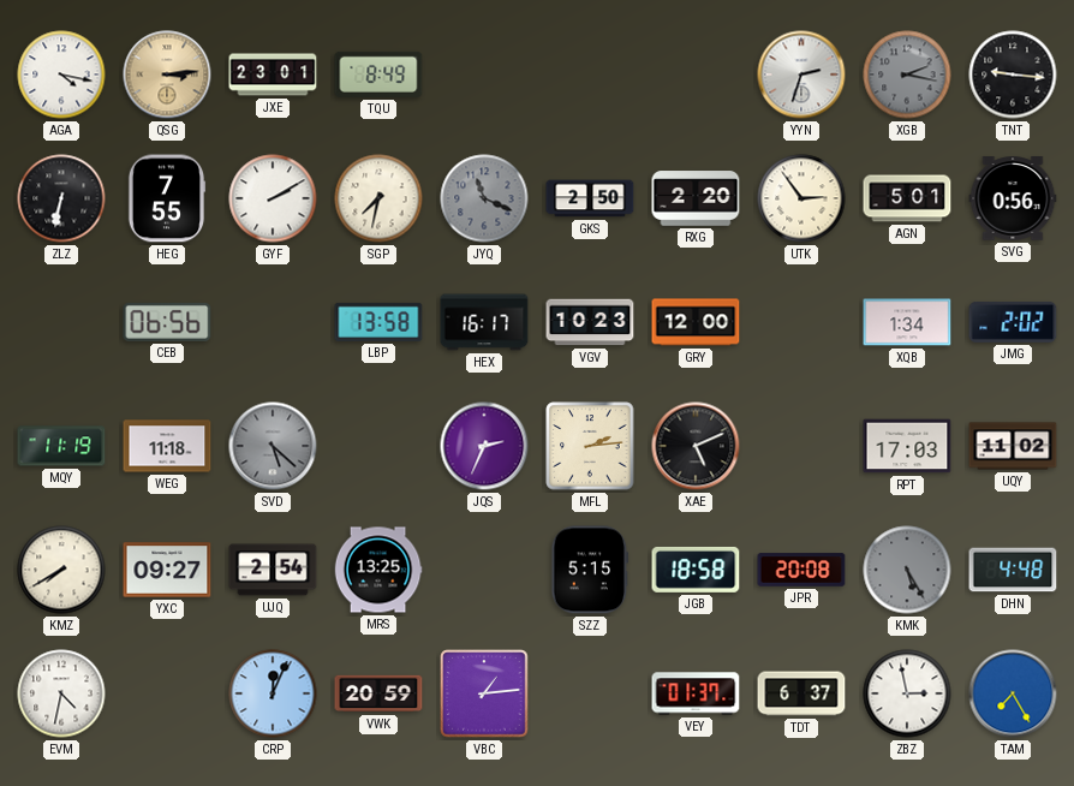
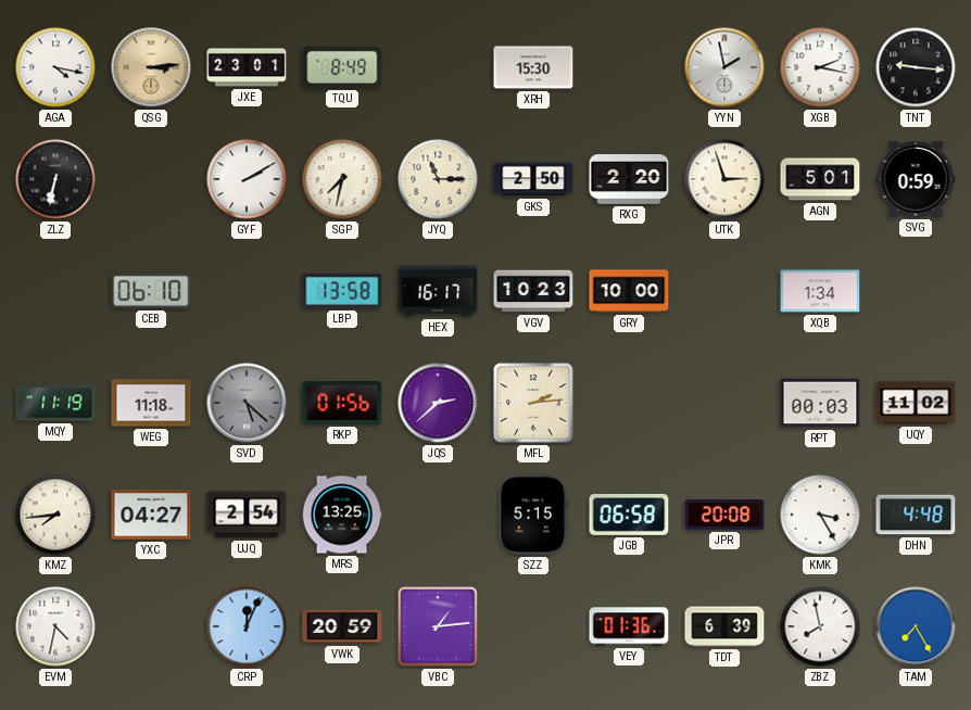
XRH: none -> 15:30
YYN: 2:33 -> 1:58
XGB dial: grey -> white
HEG: 7:55 -> none
JYQ: 11:19 -> 11:15
JYQ dial: grey -> cream
UTK: 2:54 -> 2:57
SVG: 0:56 -> 0:59
CEB: 06:56 -> 06:10
GRY: 12:00 -> 10:00
JMG: 2:02 -> none
RKP: none -> 01:56
JQS: 2:34 -> 2:38
XAE: 5:11 -> none
RPT: 17:03 -> 00:03
KMZ: 7:40 -> 7:44
YXC: 09:27 -> 04:27
JGB: 18:58 -> 06:58
KMK: 5:25 -> 3:25
KMK dial: grey -> white
VEY: 01:37 -> 01:36
TDT: 6:37 -> 6:39
ZBZ: 2:58 -> 7:58
